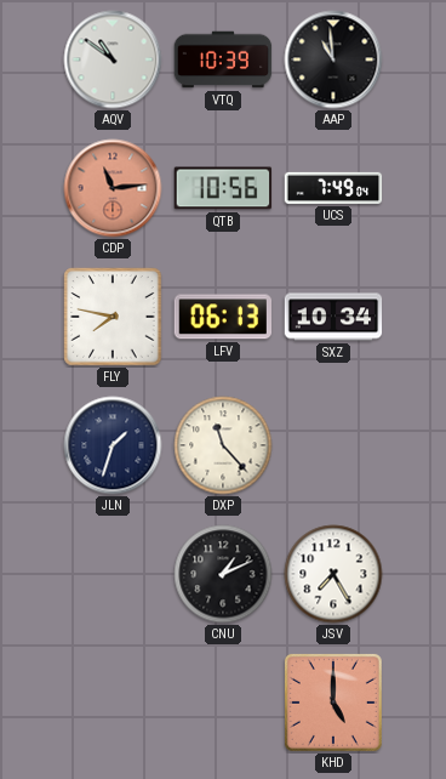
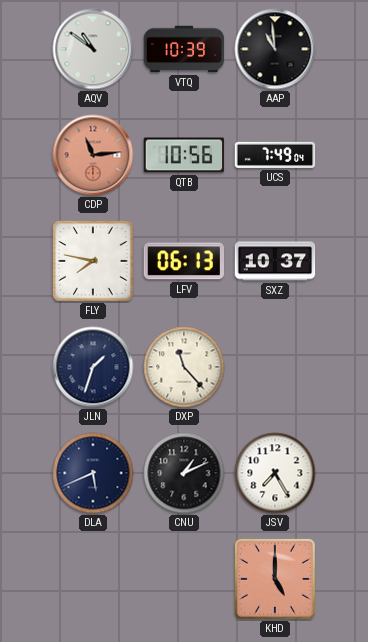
SXZ: 10:34 -> 10:37
DLA: none -> 5:41
